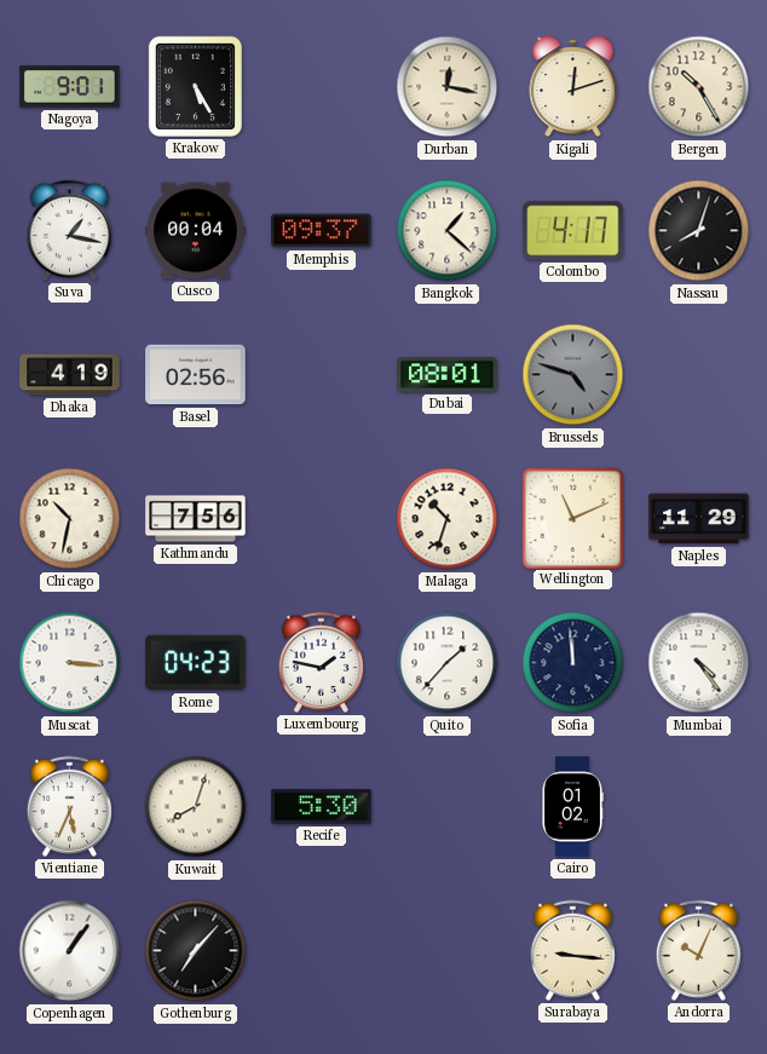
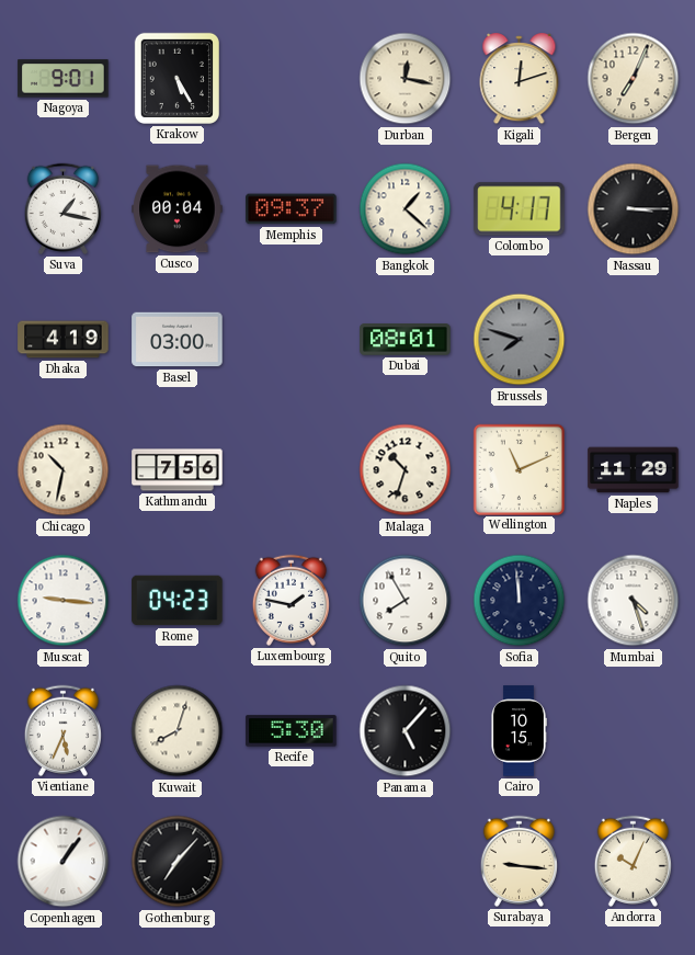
Bergen: 10:25 -> 7:04
Nassau: 8:03 -> 3:15
Basel: 02:56 -> 03:00
Brussels: 4:48 -> 7:48
Muscat: 3:16 -> 9:16
Quito: 1:37 -> 7:55
Mumbai: 4:24 -> 4:27
Panama: none -> 5:07
Cairo: 01:02 -> 10:15
